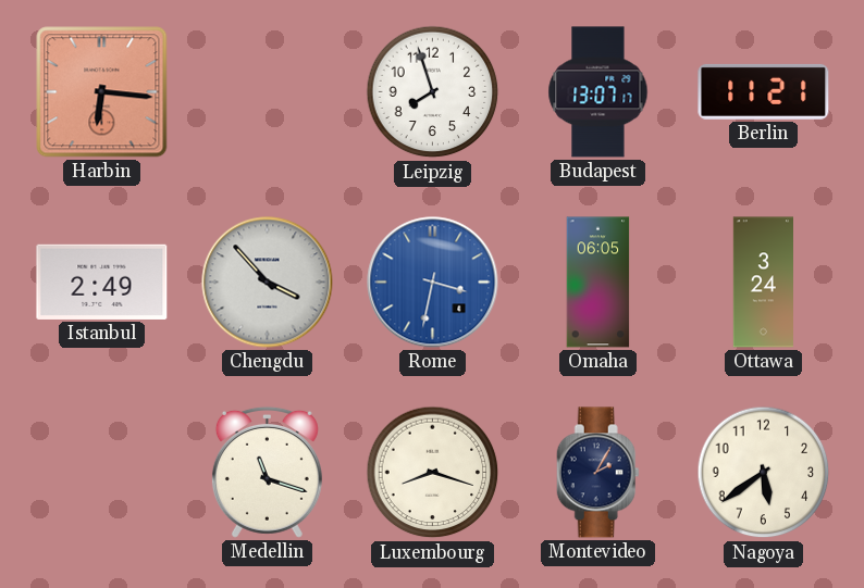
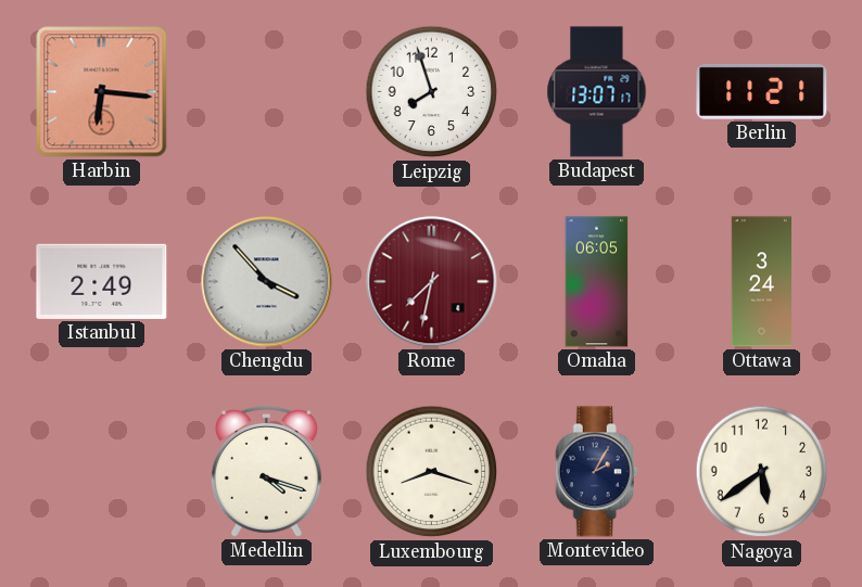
Rome: 3:32 -> 7:32
Rome dial: blue -> burgundy
Medellin: 11:18 -> 4:18
